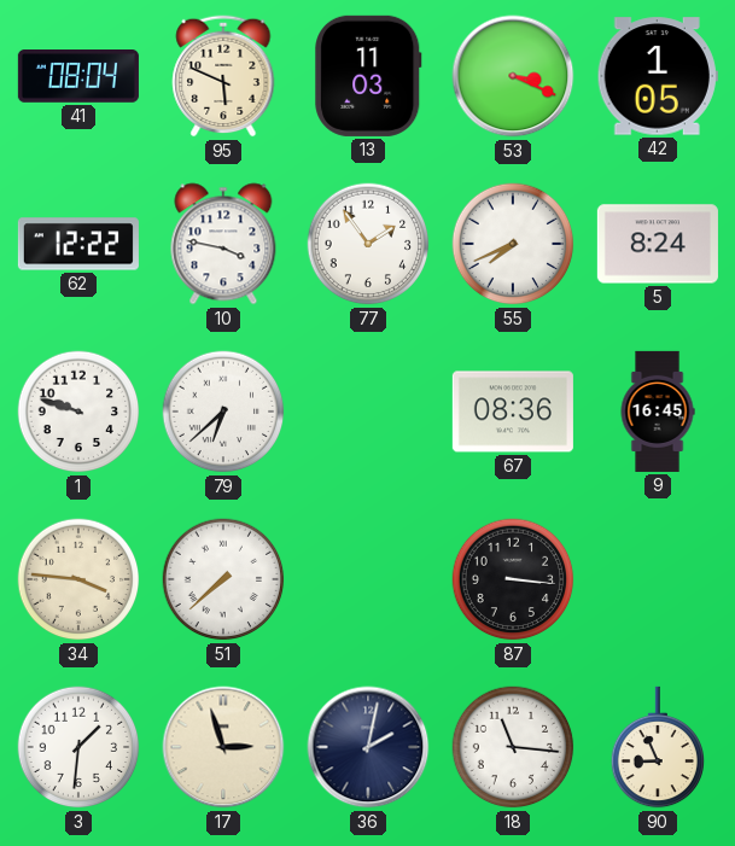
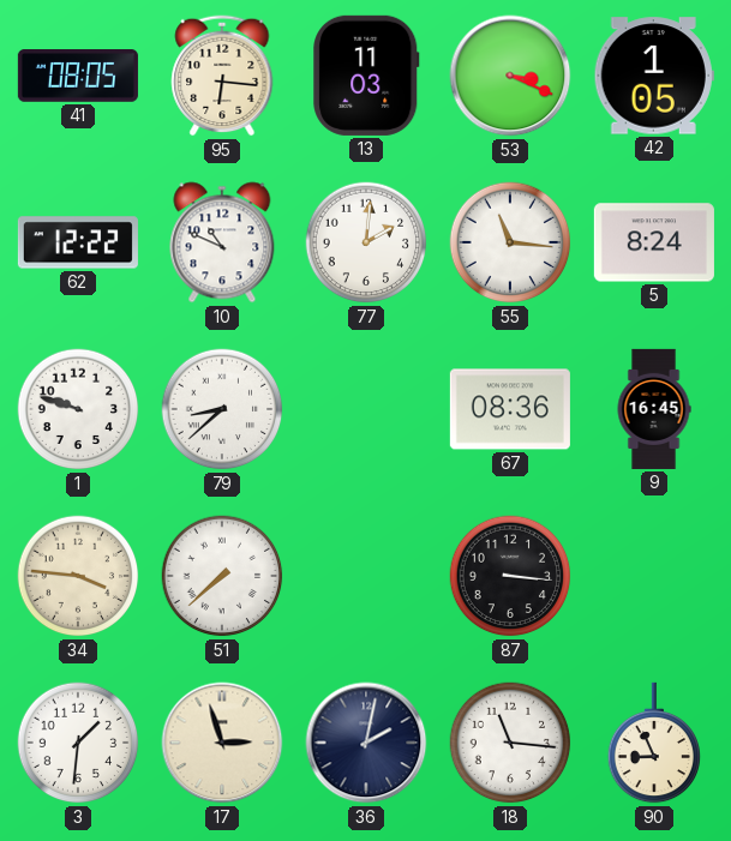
41: 08:04 -> 08:05
95: 5:49 -> 6:16
10: 3:47 -> 10:49
77: 1:54 -> 2:01
55: 7:41 -> 11:16
79: 6:38 -> 8:38
